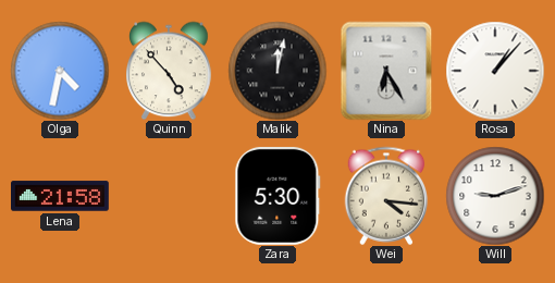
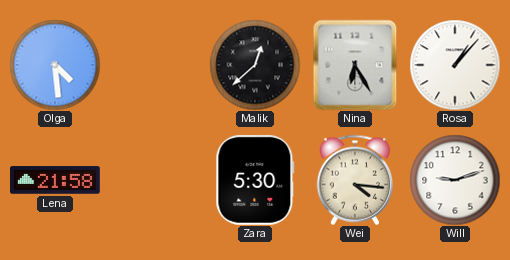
Olga: 4:32 -> 4:29
Quinn: 4:53 -> none
Malik: 12:02 -> 12:38
